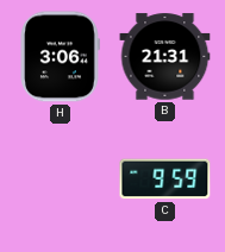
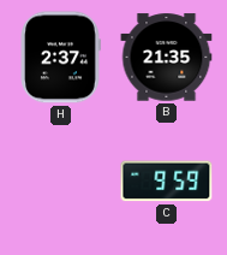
H: 3:06 -> 2:37
B: 21:31 -> 21:35
